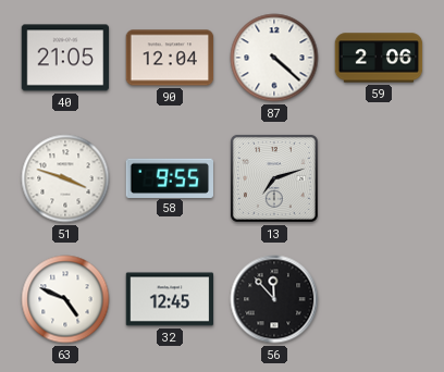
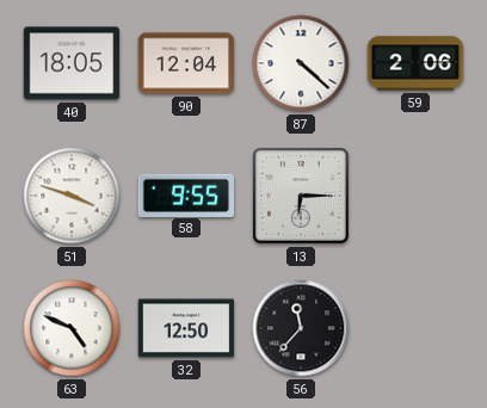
40: 21:05 -> 18:05
13: 7:12 -> 6:15
32: 12:45 -> 12:50
56: 11:53 -> 11:37
